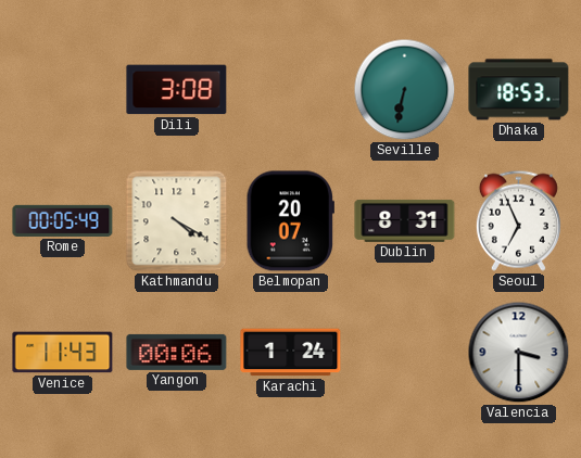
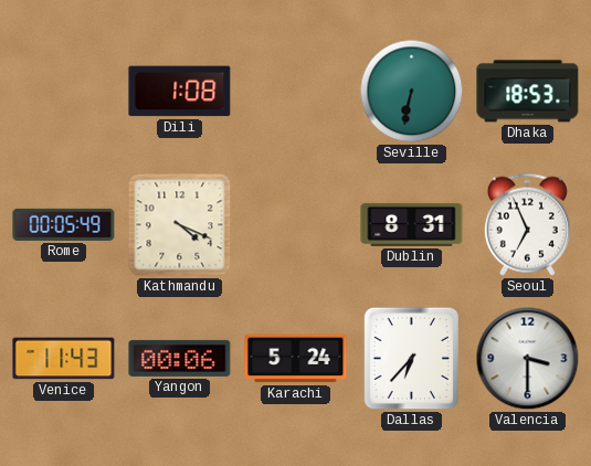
Dili: 3:08 -> 1:08
Kathmandu: 4:20 -> 4:19
Belmopan: 20:07 -> none
Karachi: 1:24 -> 5:24
Dallas: none -> 6:37
